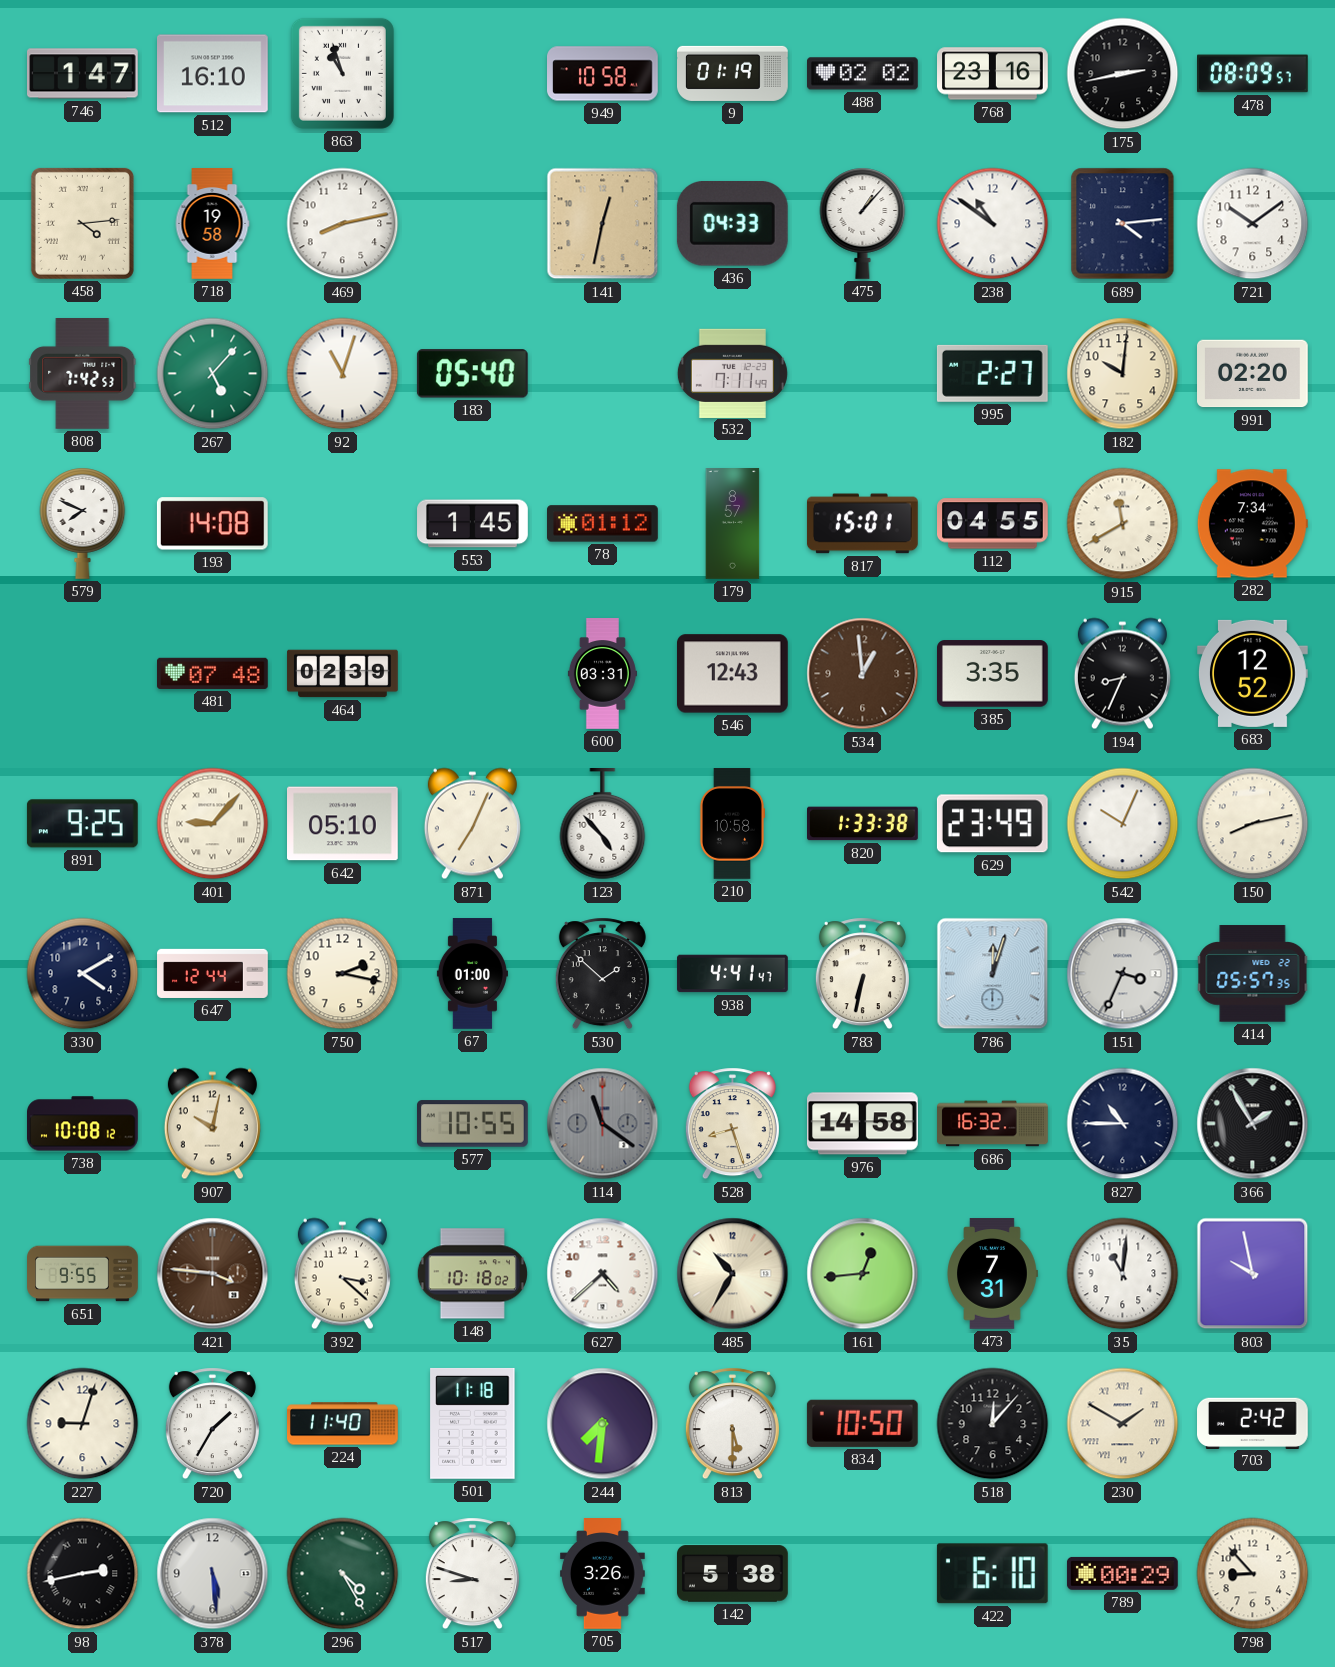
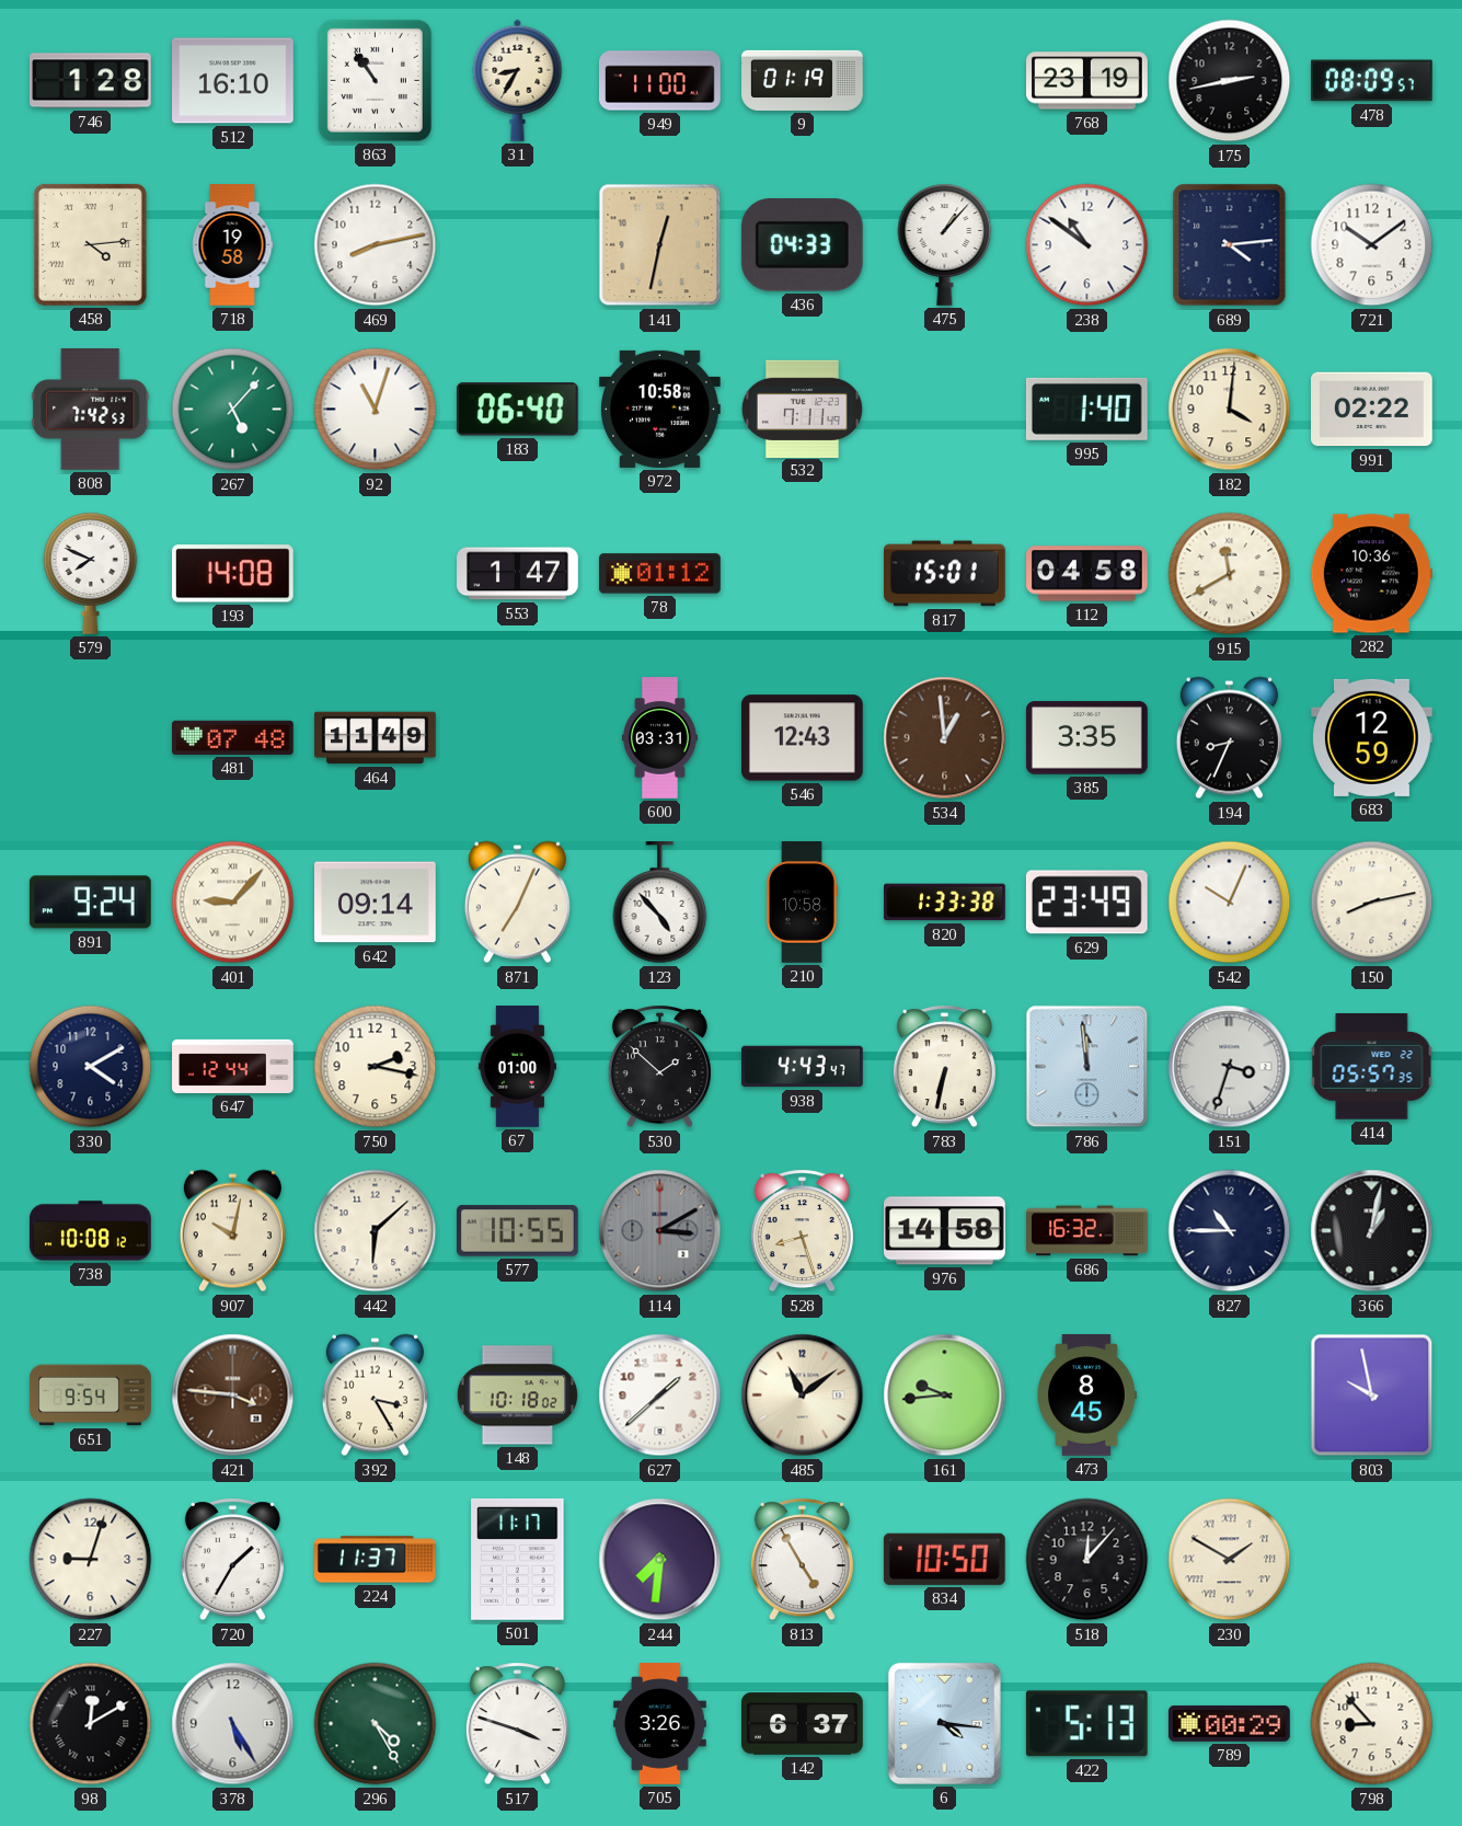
746: 1:47 -> 1:28
863: 10:57 -> 10:54
31: none -> 8:35
949: 10:58 -> 11:00
488: 02:02 -> none
768: 23:16 -> 23:19
183: 05:40 -> 06:40
972: none -> 10:58
995: 2:27 -> 1:40
182: 10:01 -> 4:01
991: 02:20 -> 02:22
553: 1:45 -> 1:47
179: 8:57 -> none
112: 04:55 -> 04:58
282: 7:34 -> 10:36
464: 02:39 -> 11:49
683: 12:52 -> 12:59
891: 9:25 -> 9:24
642: 05:10 -> 09:14
938: 4:41 -> 4:43
786: 12:03 -> 11:59
151: 3:34 -> 3:33
442: none -> 6:08
114: 11:21 -> 3:10
366: 1:55 -> 1:02
651: 9:55 -> 9:54
392: 3:22 -> 3:25
627: 4:38 -> 1:38
485: 10:35 -> 11:09
161: 12:44 -> 9:44
473: 7:31 -> 8:45
35: 11:01 -> none
224: 11:40 -> 11:37
501: 11:18 -> 11:17
813: 5:30 -> 4:55
703: 2:42 -> none
98: 2:43 -> 12:10
378: 5:29 -> 5:25
517: 8:48 -> 3:48
142: 5:38 -> 6:37
6: none -> 4:16
422: 6:10 -> 5:13
